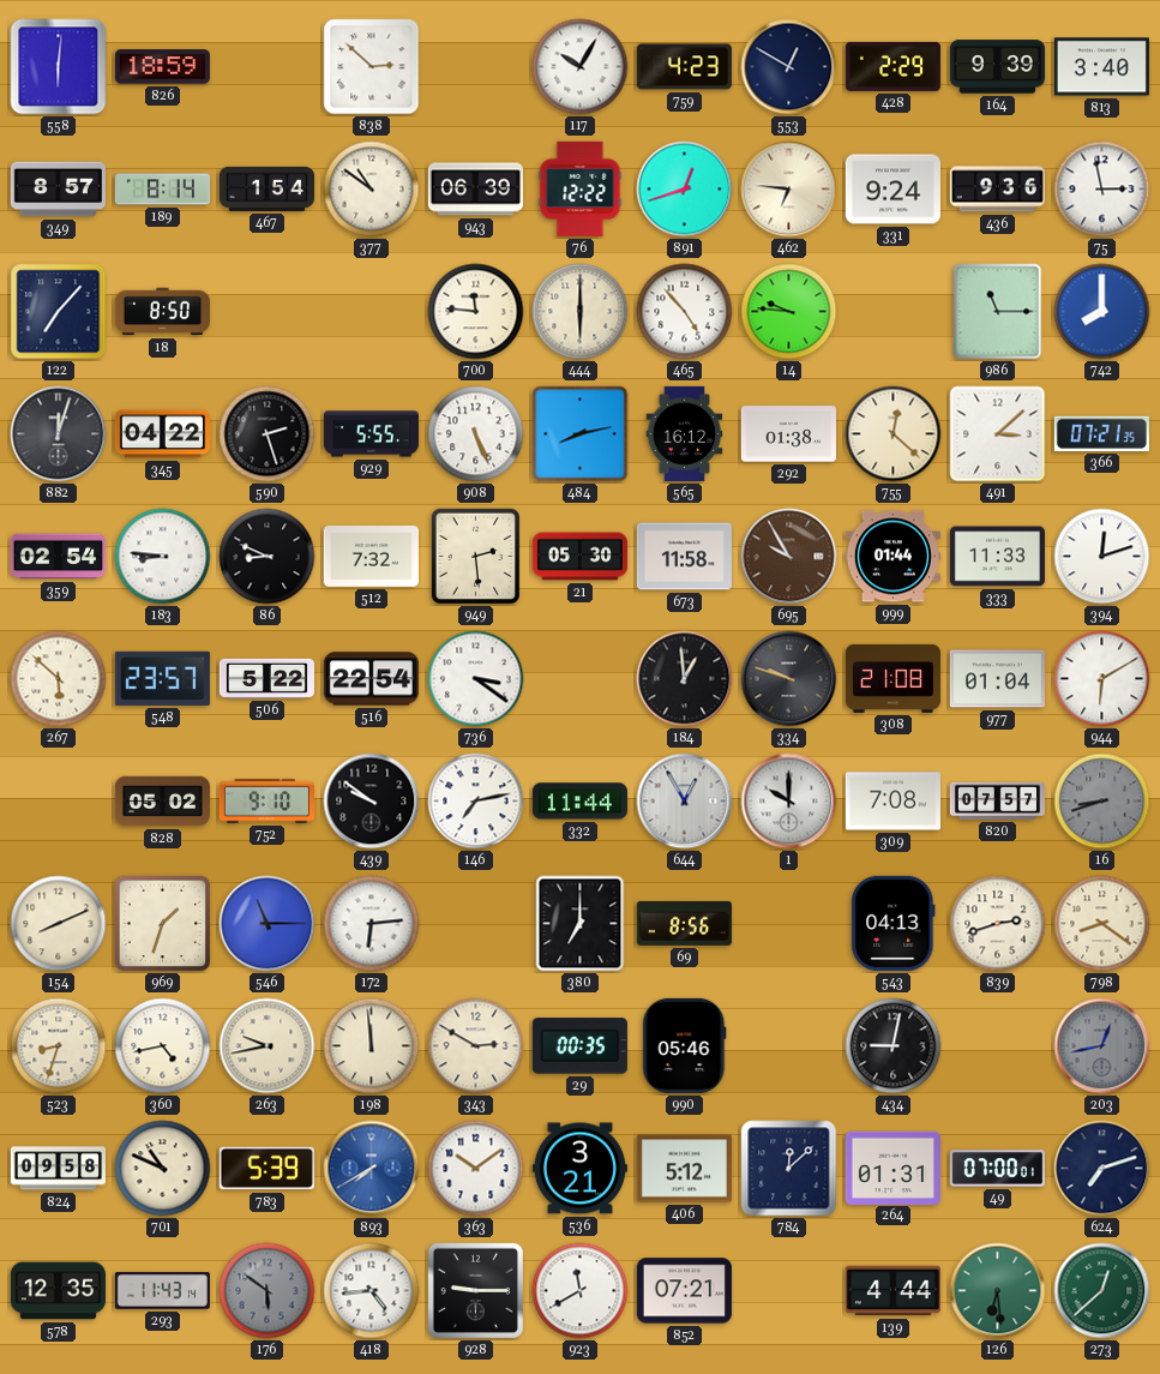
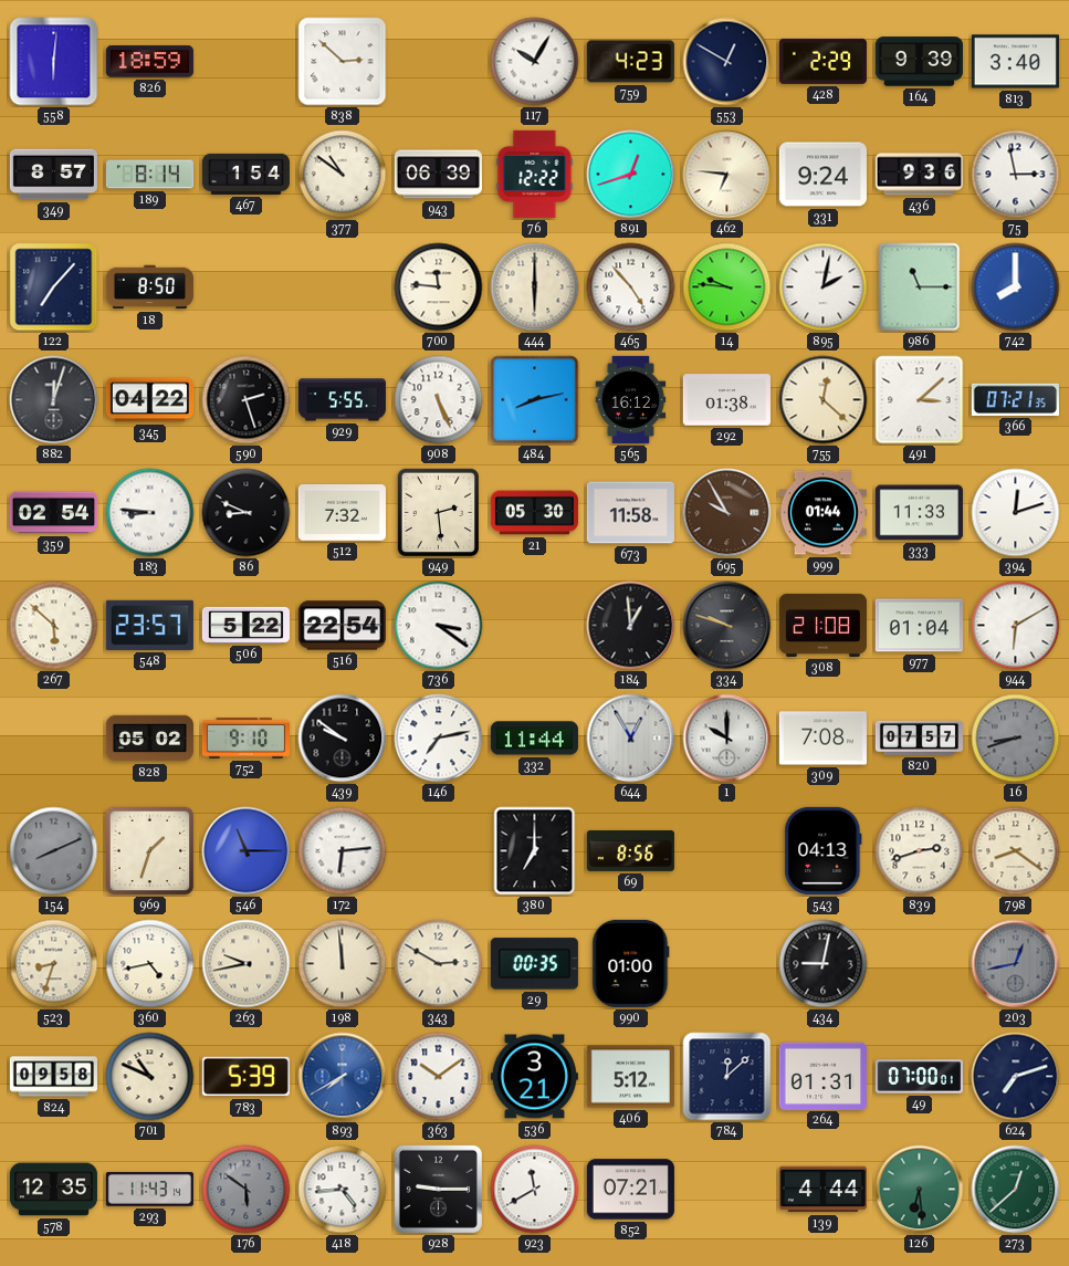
895: none -> 2:02
154 dial: cream -> grey
990: 05:46 -> 01:00
